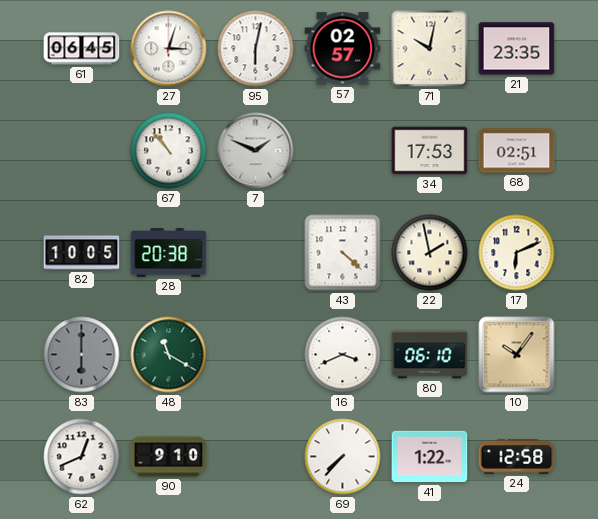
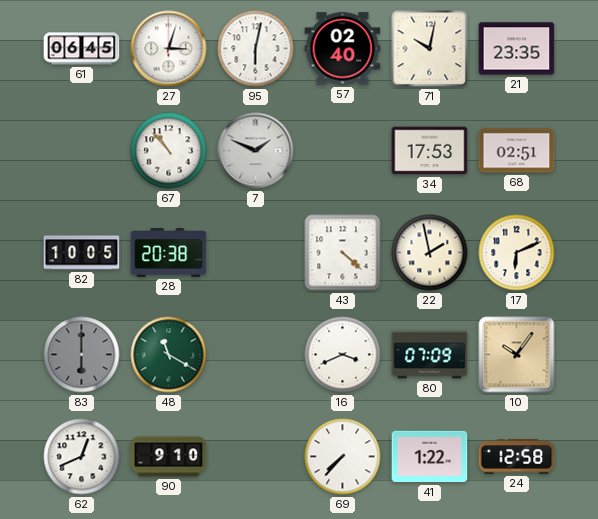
57: 02:57 -> 02:40
80: 06:10 -> 07:09
